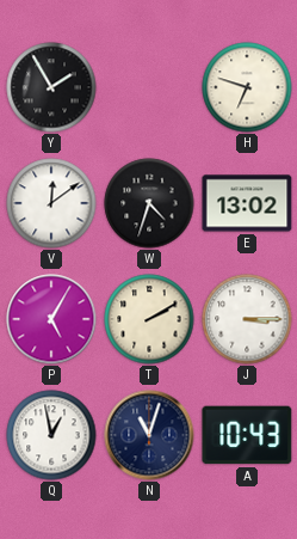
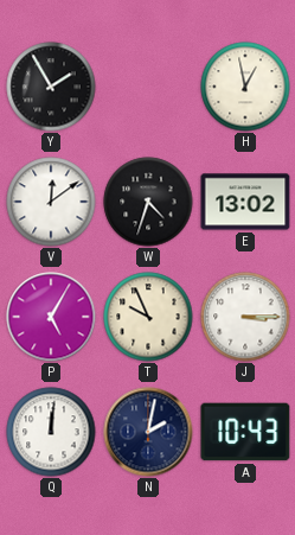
H: 6:48 -> 12:58
T: 2:10 -> 9:56
Q: 12:58 -> 12:01
N: 11:03 -> 2:02
